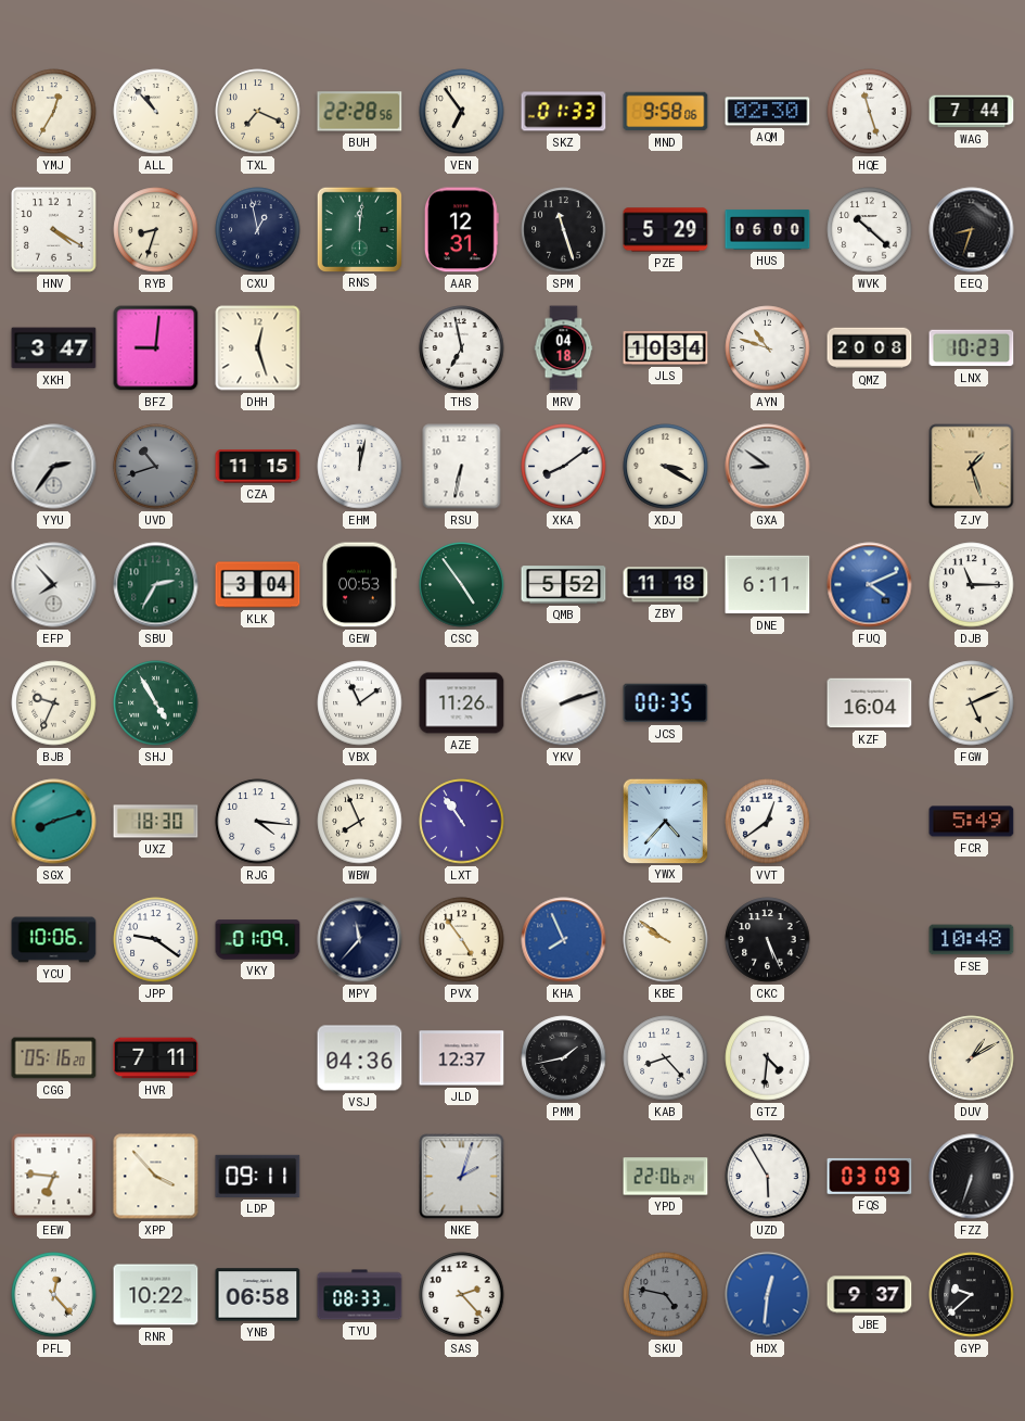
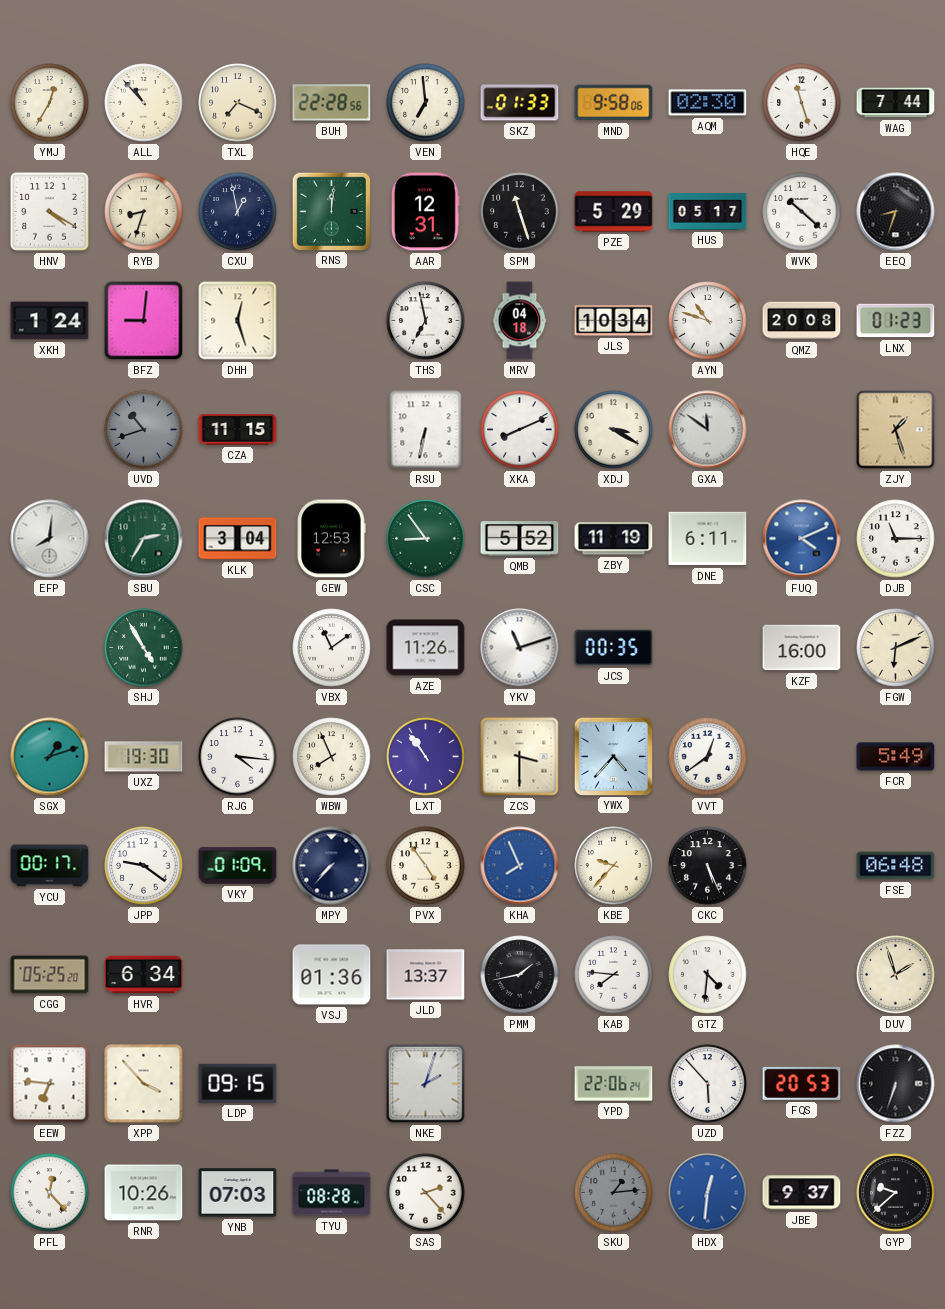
VEN: 6:54 -> 6:59
HUS: 06:00 -> 05:17
XKH: 3:47 -> 1:24
LNX: 10:23 -> 01:23
YYU: 2:36 -> none
EHM: 12:02 -> none
XKA: 8:09 -> 8:11
GXA: 8:51 -> 11:51
EFP: 7:53 -> 8:01
GEW: 00:53 -> 12:53
CSC: 4:54 -> 8:54
ZBY: 11:18 -> 11:19
BJB: 9:34 -> none
YKV: 2:12 -> 11:12
KZF: 16:04 -> 16:00
FGW: 5:11 -> 6:11
SGX: 8:12 -> 1:12
UXZ: 18:30 -> 19:30
ZCS: none -> 3:30
YCU: 10:06 -> 00:17
MPY: 11:37 -> 7:37
KBE: 9:51 -> 9:37
FSE: 10:48 -> 06:48
CGG: 05:16 -> 05:25
HVR: 7:11 -> 6:34
VSJ: 04:36 -> 01:36
JLD: 12:37 -> 13:37
KAB: 8:23 -> 7:46
DUV: 1:10 -> 1:57
LDP: 09:11 -> 09:15
UZD: 5:55 -> 5:53
FQS: 03:09 -> 20:53
RNR: 10:22 -> 10:26
YNB: 06:58 -> 07:03
TYU: 08:33 -> 08:28
SKU: 4:47 -> 1:14
